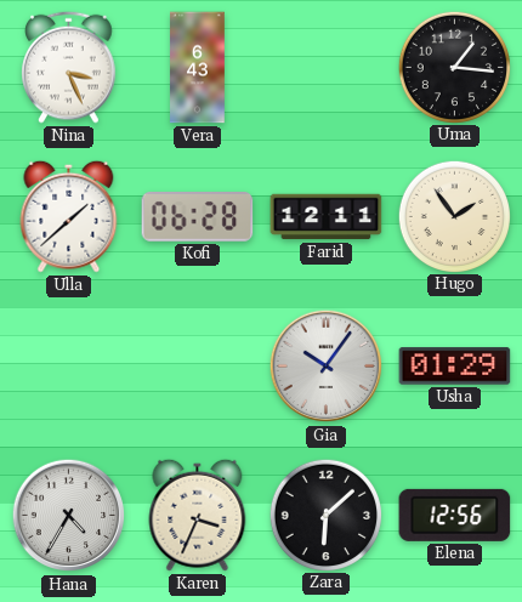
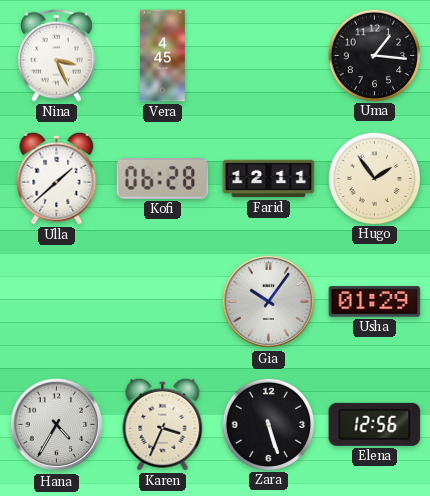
Vera: 6:43 -> 4:45
Zara: 6:08 -> 5:27
